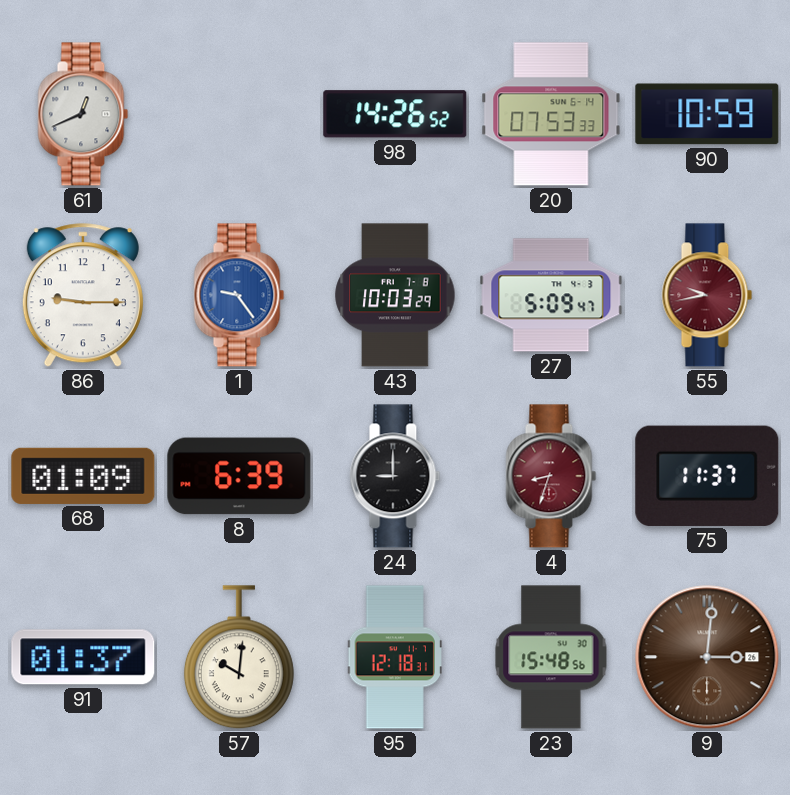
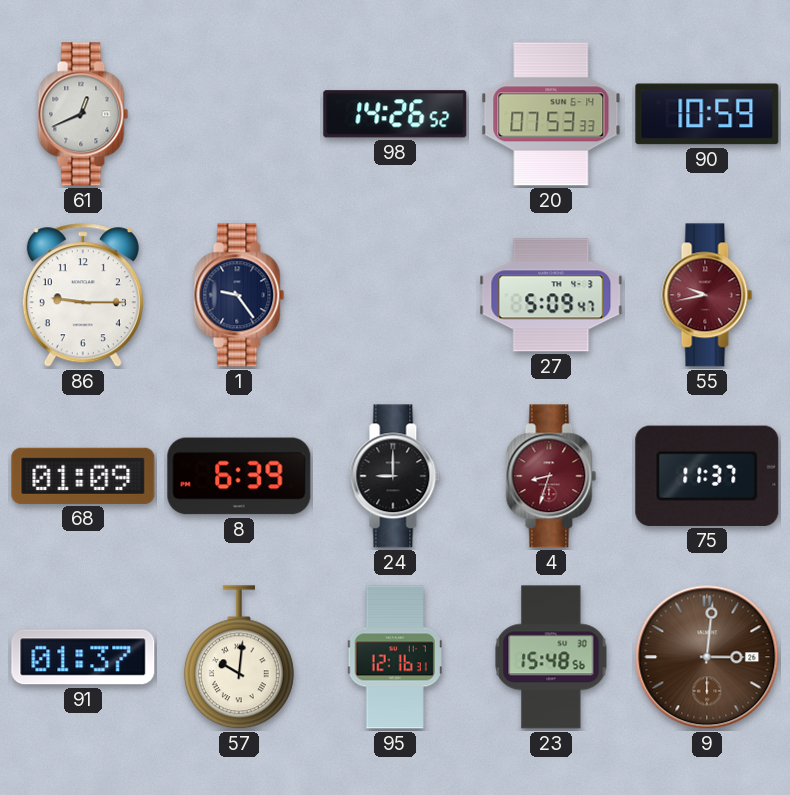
1 dial: blue -> navy
43: 10:03 -> none
95: 12:18 -> 12:16
